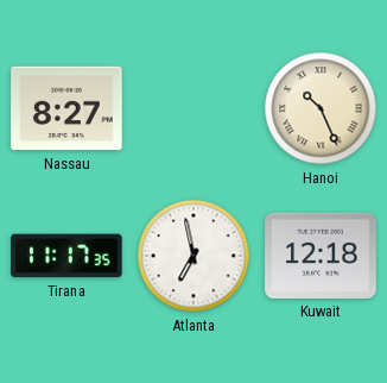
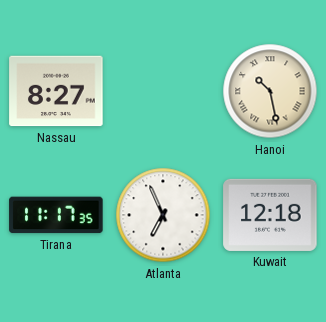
Hanoi: 10:26 -> 10:28
Atlanta: 6:58 -> 6:56
